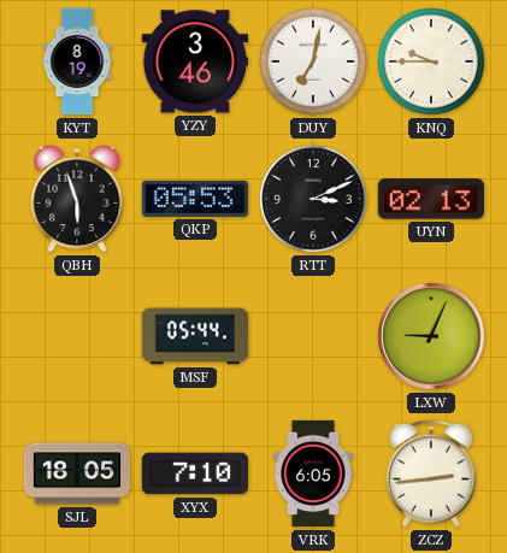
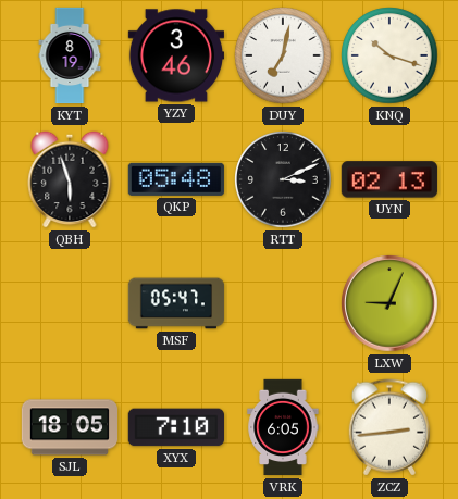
KNQ: 9:45 -> 10:18
QKP: 05:53 -> 05:48
MSF: 05:44 -> 05:47
